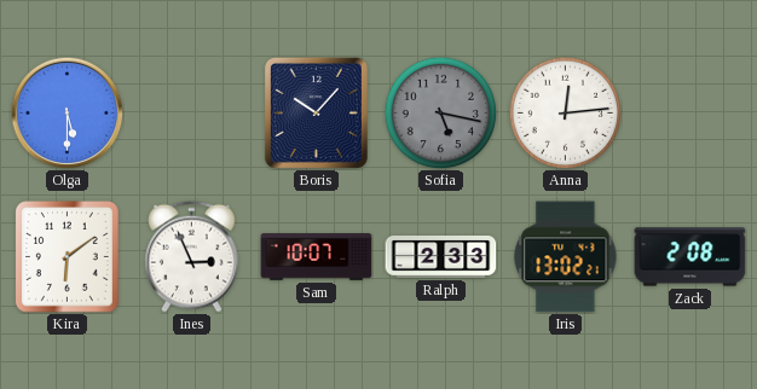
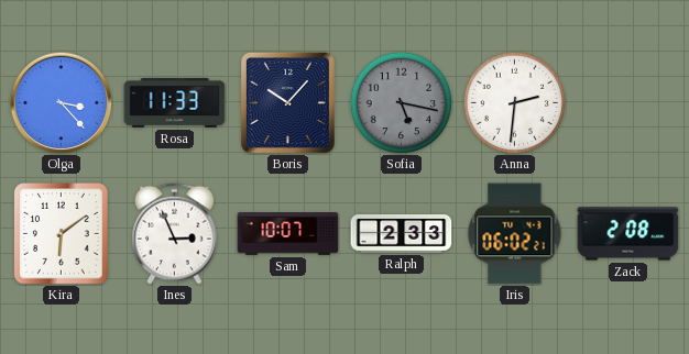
Olga: 5:30 -> 3:23
Rosa: none -> 11:33
Anna: 12:14 -> 2:31
Iris: 13:02 -> 06:02
